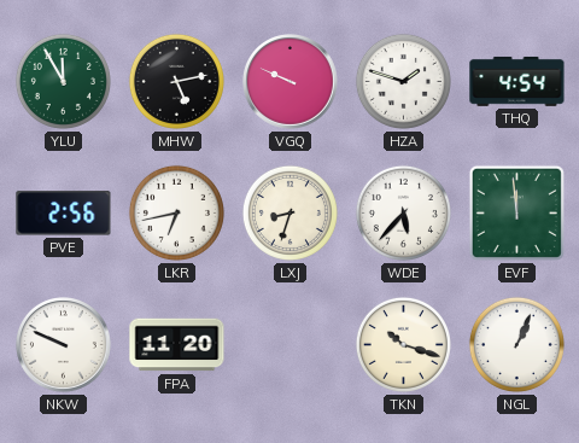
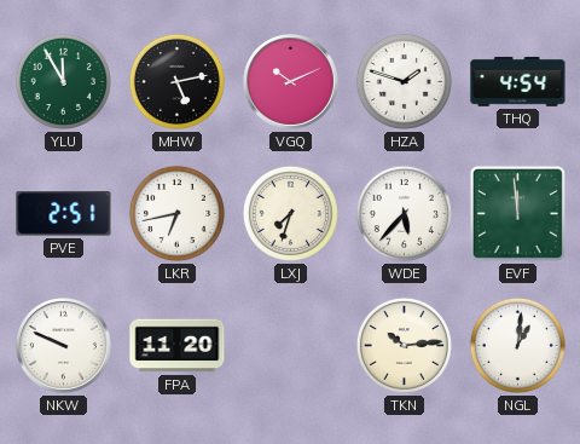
VGQ: 9:49 -> 10:11
PVE: 2:56 -> 2:51
LXJ: 8:33 -> 7:33
TKN: 10:18 -> 10:14
NGL: 1:04 -> 1:01
